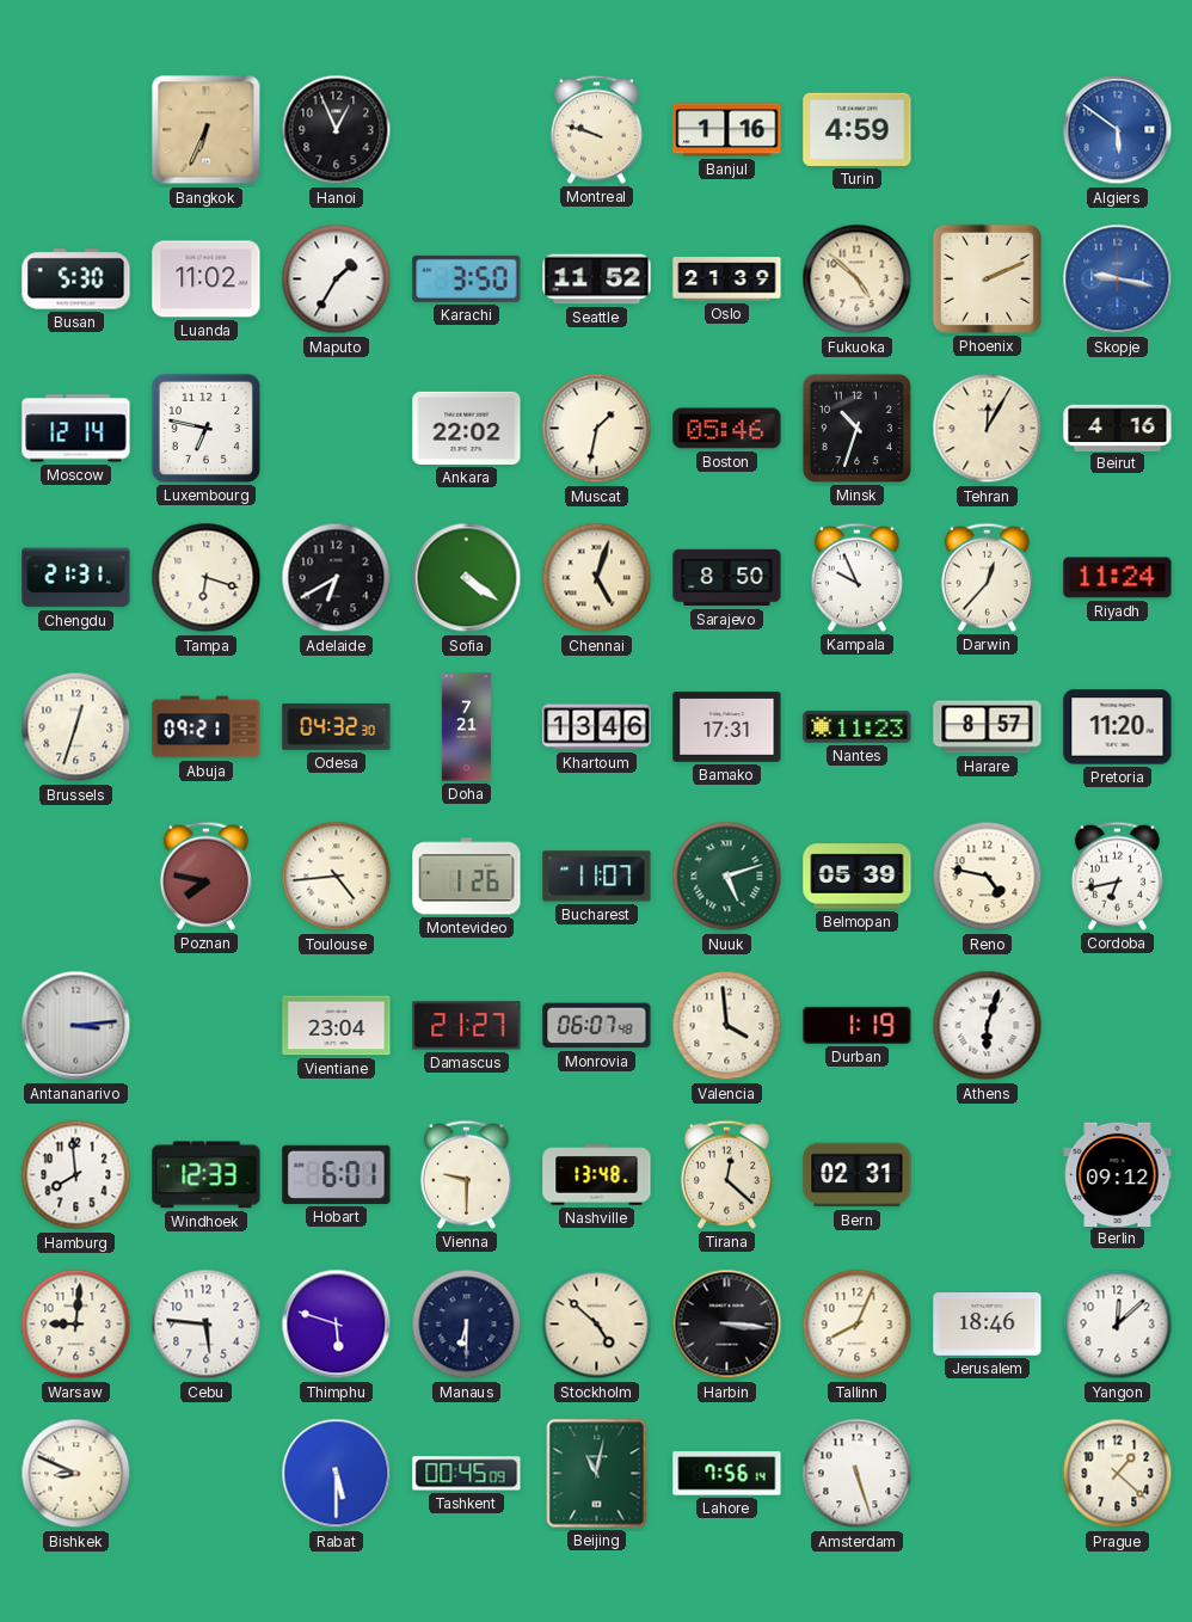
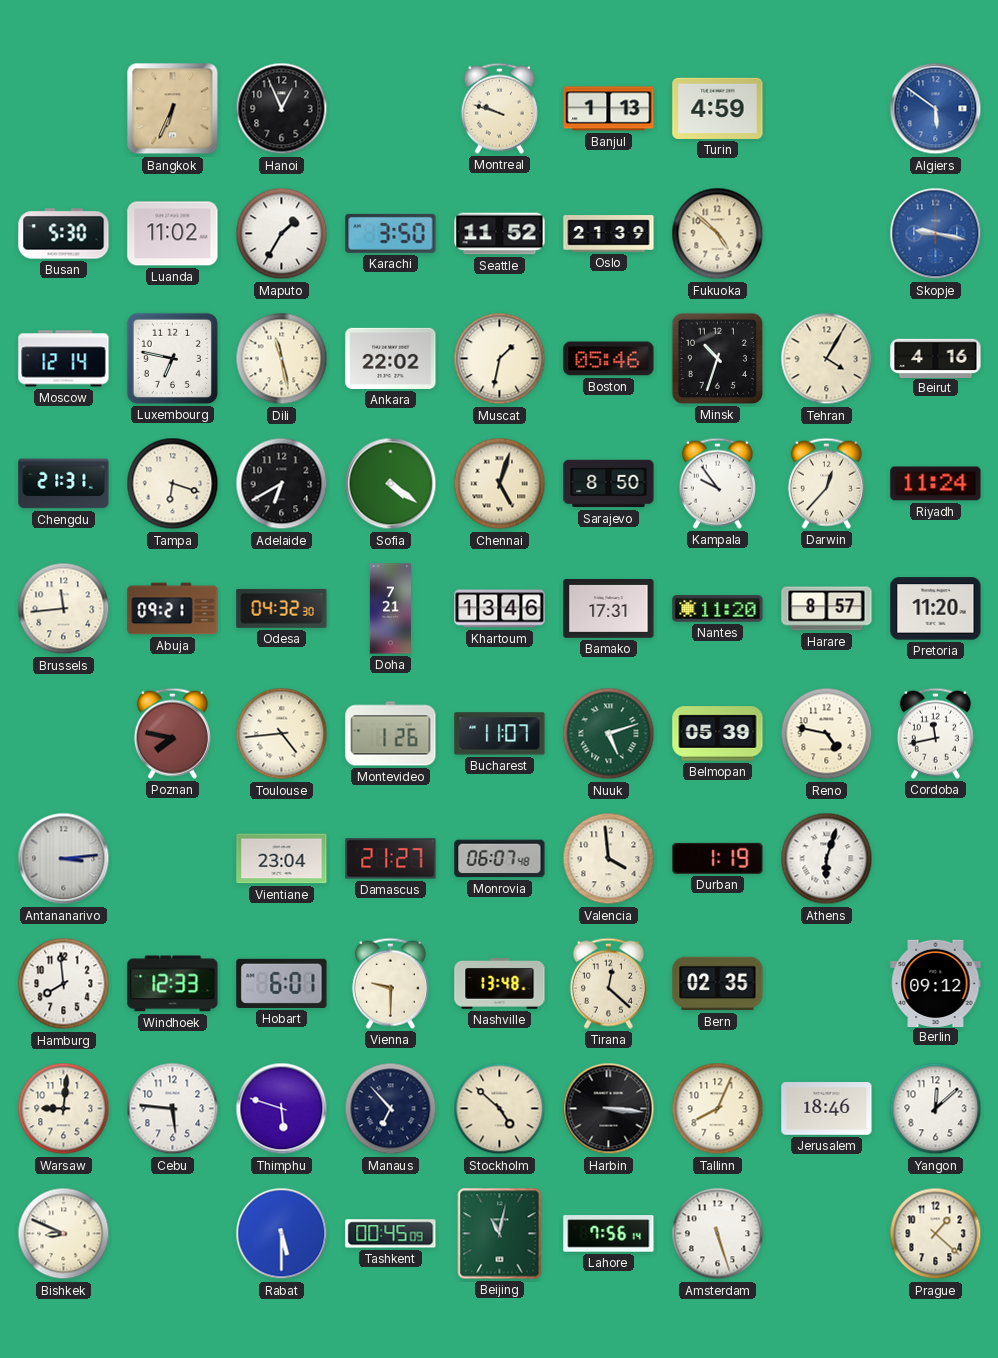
Banjul: 1:16 -> 1:13
Phoenix: 2:11 -> none
Dili: none -> 11:28
Tehran: 12:05 -> 4:05
Kampala: 9:56 -> 9:54
Brussels: 12:33 -> 11:44
Nantes: 11:23 -> 11:20
Cordoba: 6:43 -> 11:43
Bern: 02:31 -> 02:35
Manaus: 6:30 -> 6:53
